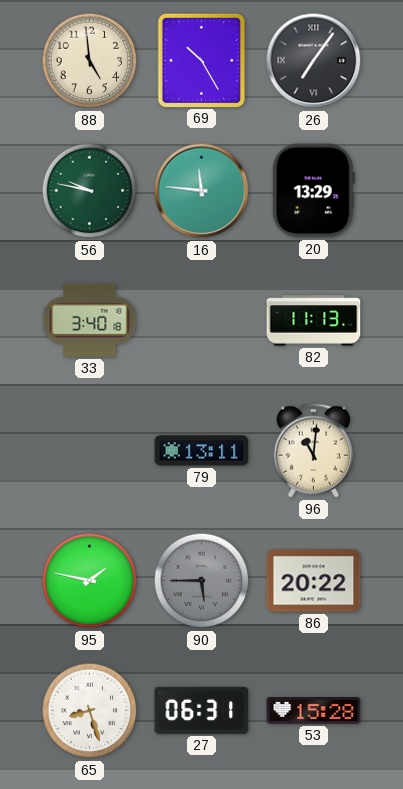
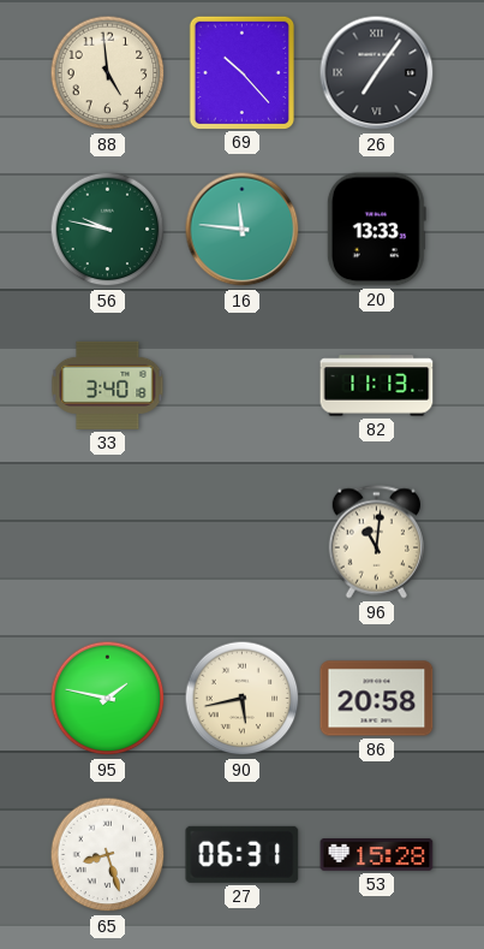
69: 10:25 -> 10:23
20: 13:29 -> 13:33
79: 13:11 -> none
90: 5:45 -> 5:43
90 dial: grey -> cream
86: 20:22 -> 20:58
